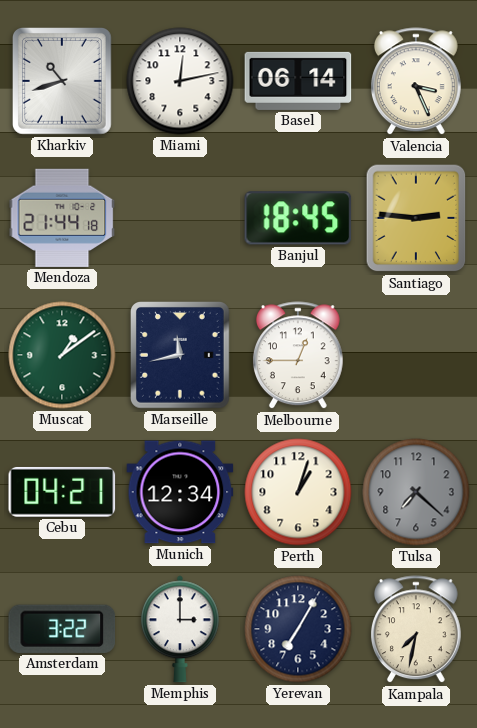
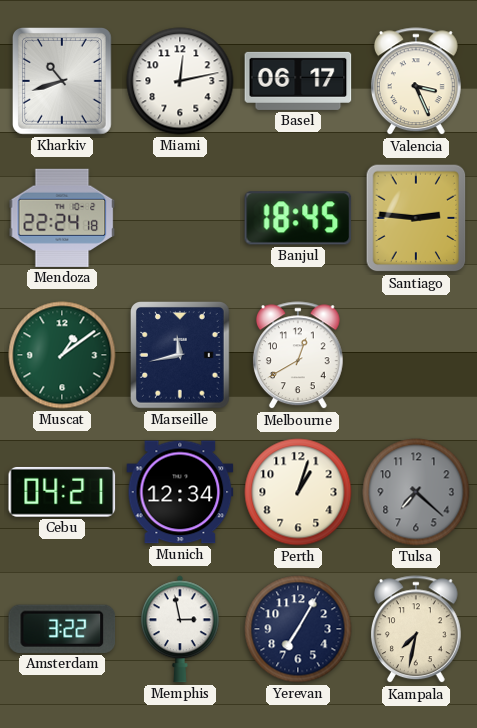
Basel: 06:14 -> 06:17
Mendoza: 21:44 -> 22:24
Melbourne: 12:45 -> 12:40
Memphis: 3:00 -> 2:58
